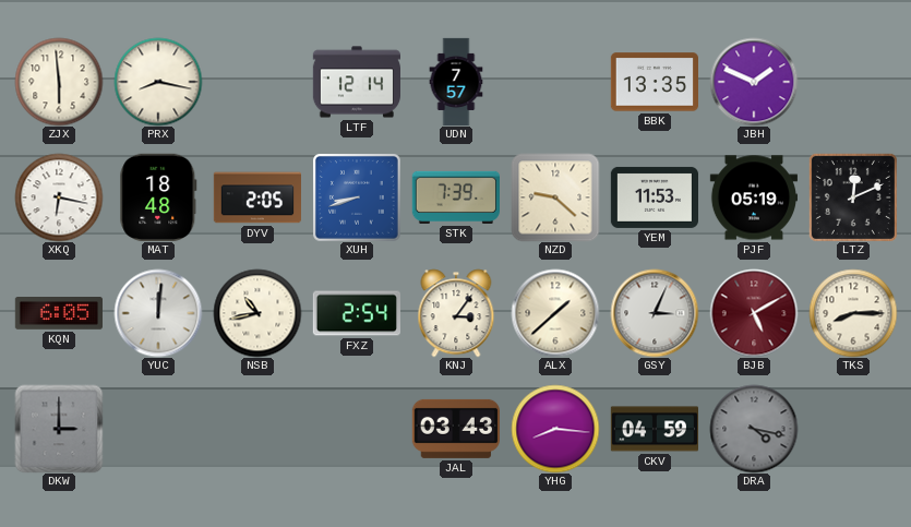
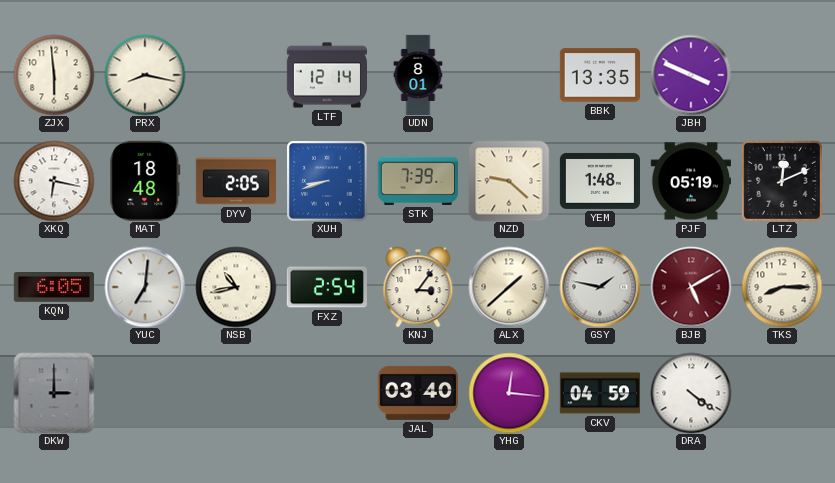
UDN: 7:57 -> 8:01
JBH: 1:49 -> 3:49
YEM: 11:53 -> 1:48
YUC: 12:01 -> 7:01
GSY: 3:04 -> 1:47
JAL: 03:43 -> 03:40
YHG: 8:16 -> 12:16
DRA: 4:17 -> 4:21
DRA dial: grey -> white
